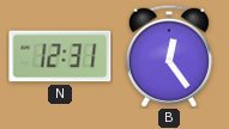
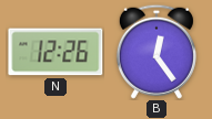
N: 12:31 -> 12:26
